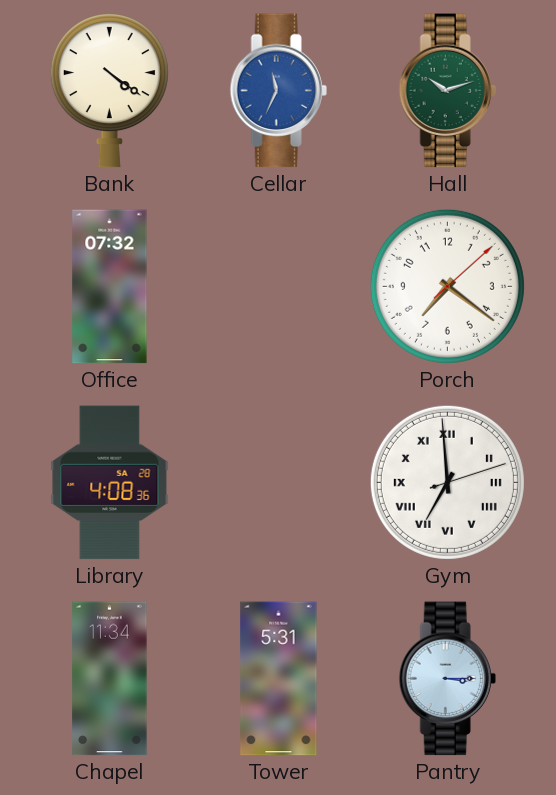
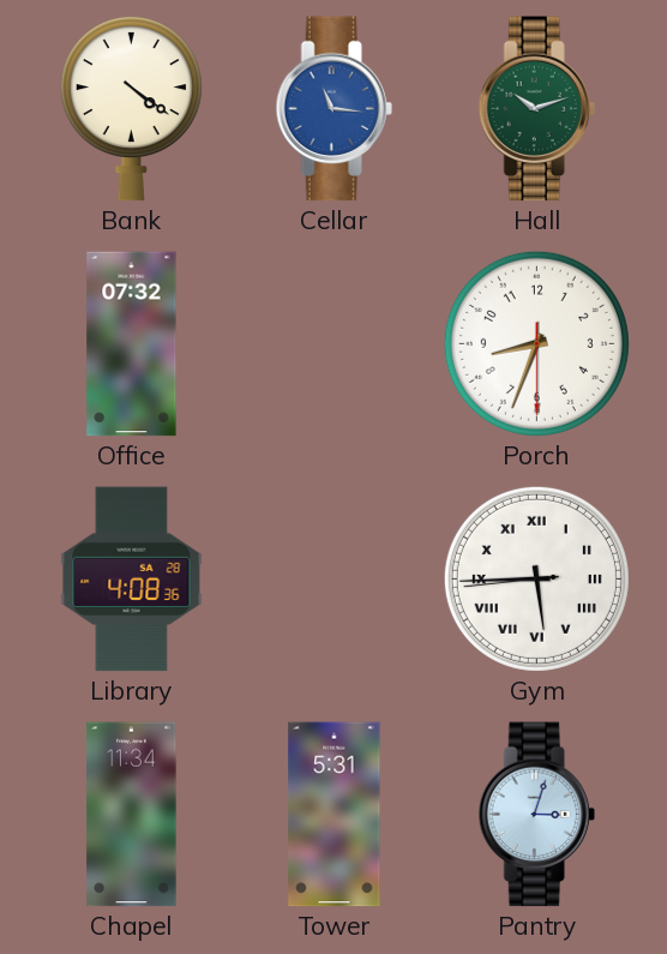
Cellar: 11:34 -> 11:16
Porch: 7:21 -> 8:33
Gym: 6:59 -> 5:44
Pantry: 3:15 -> 3:03
